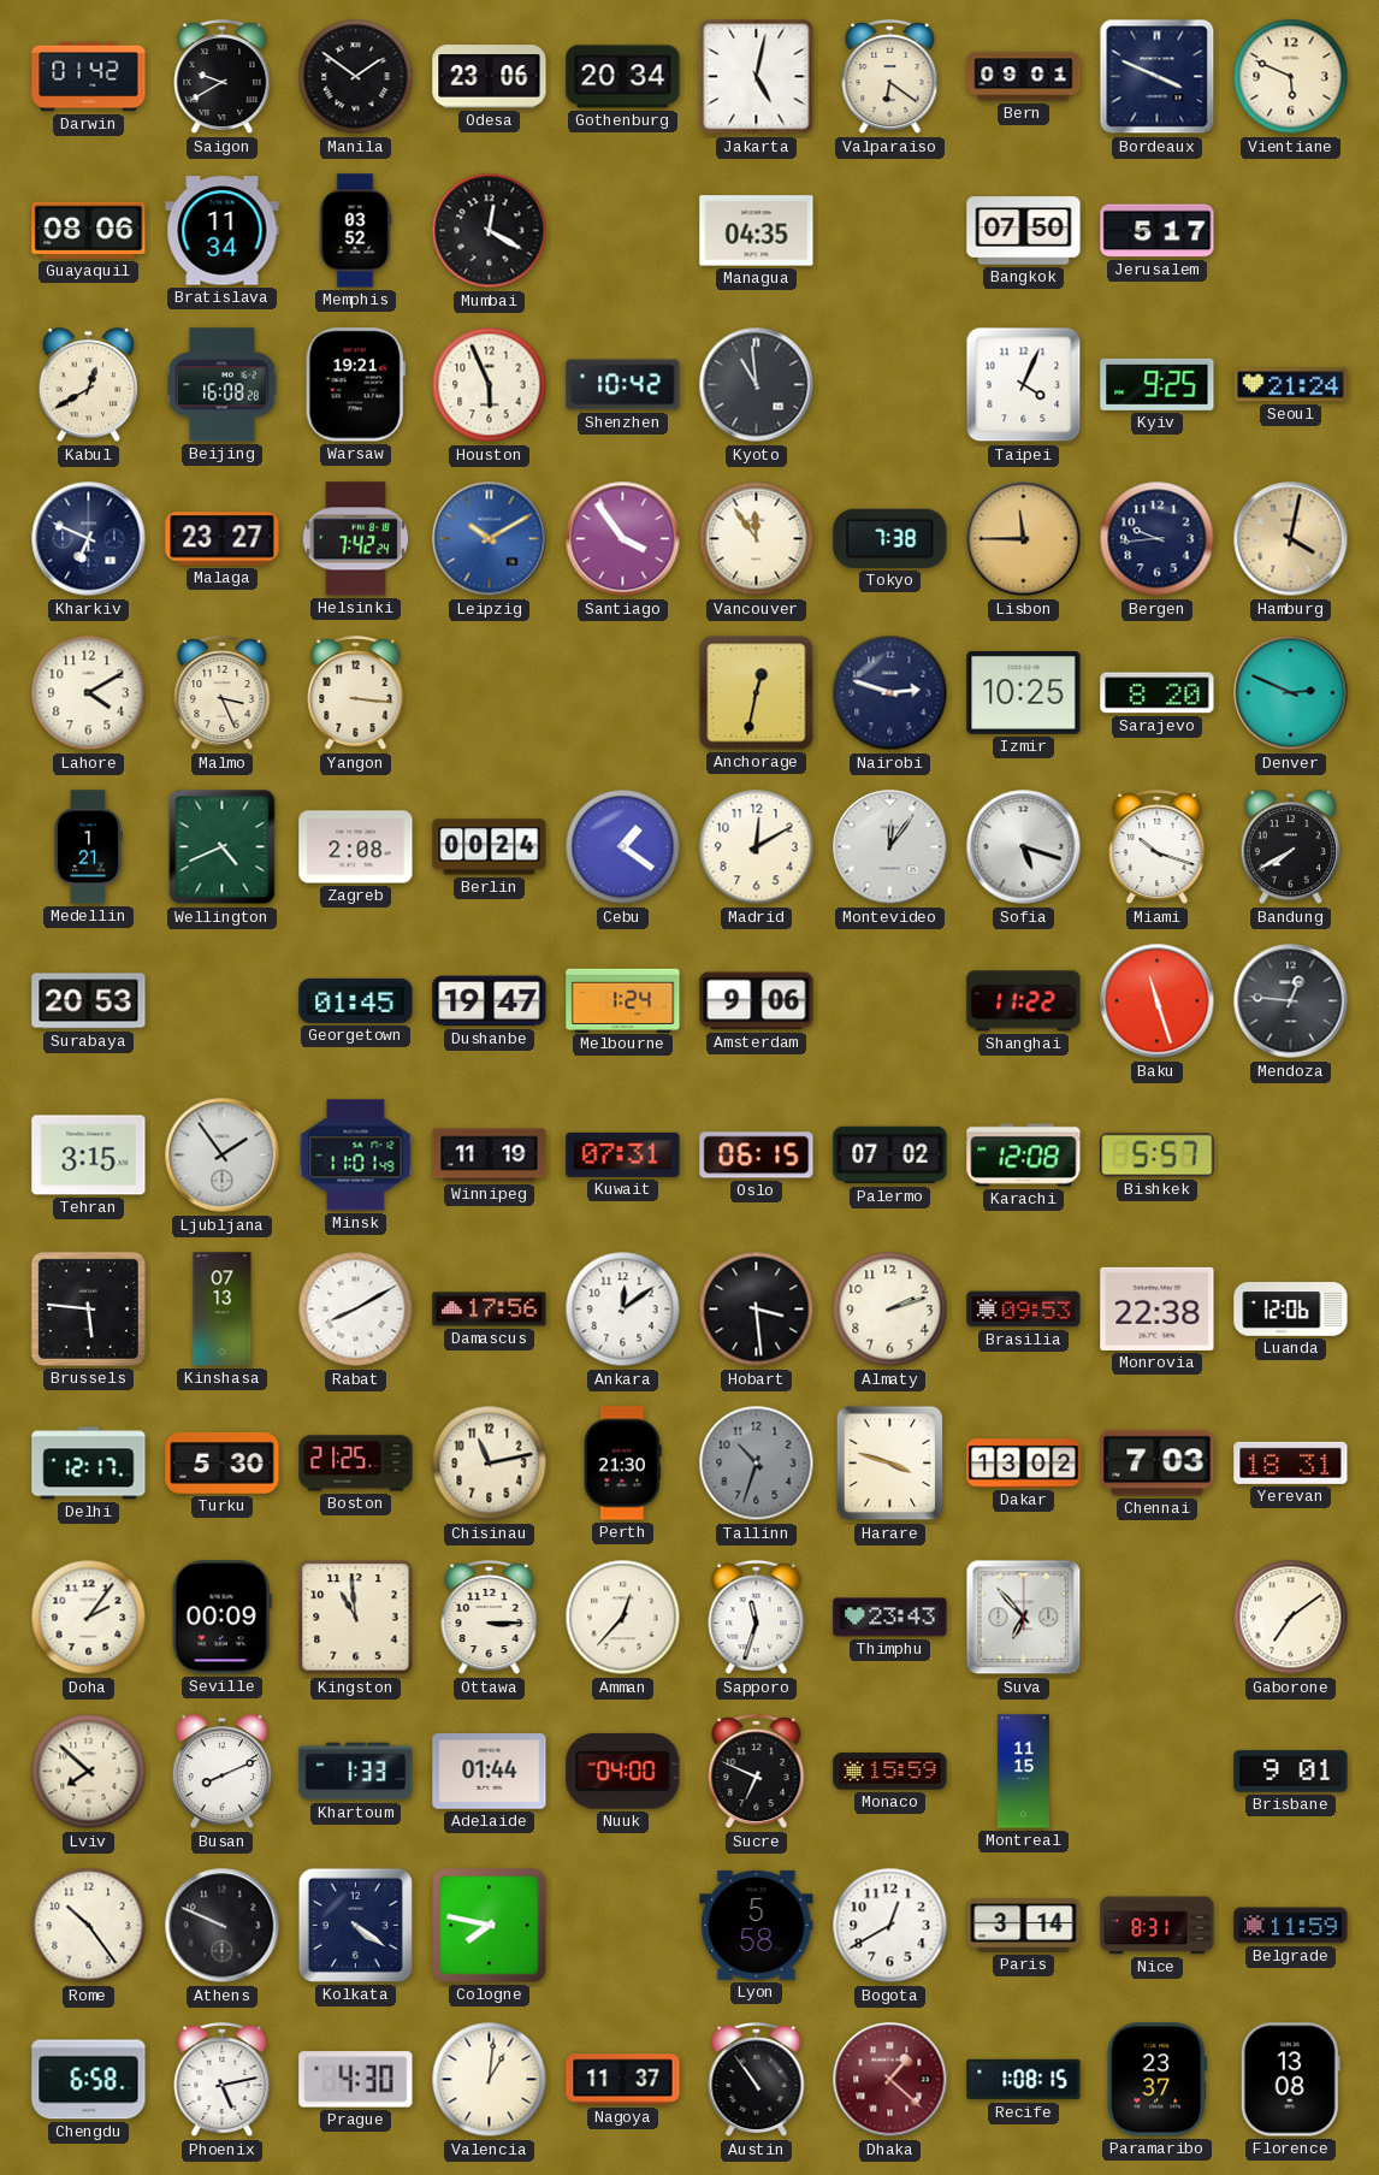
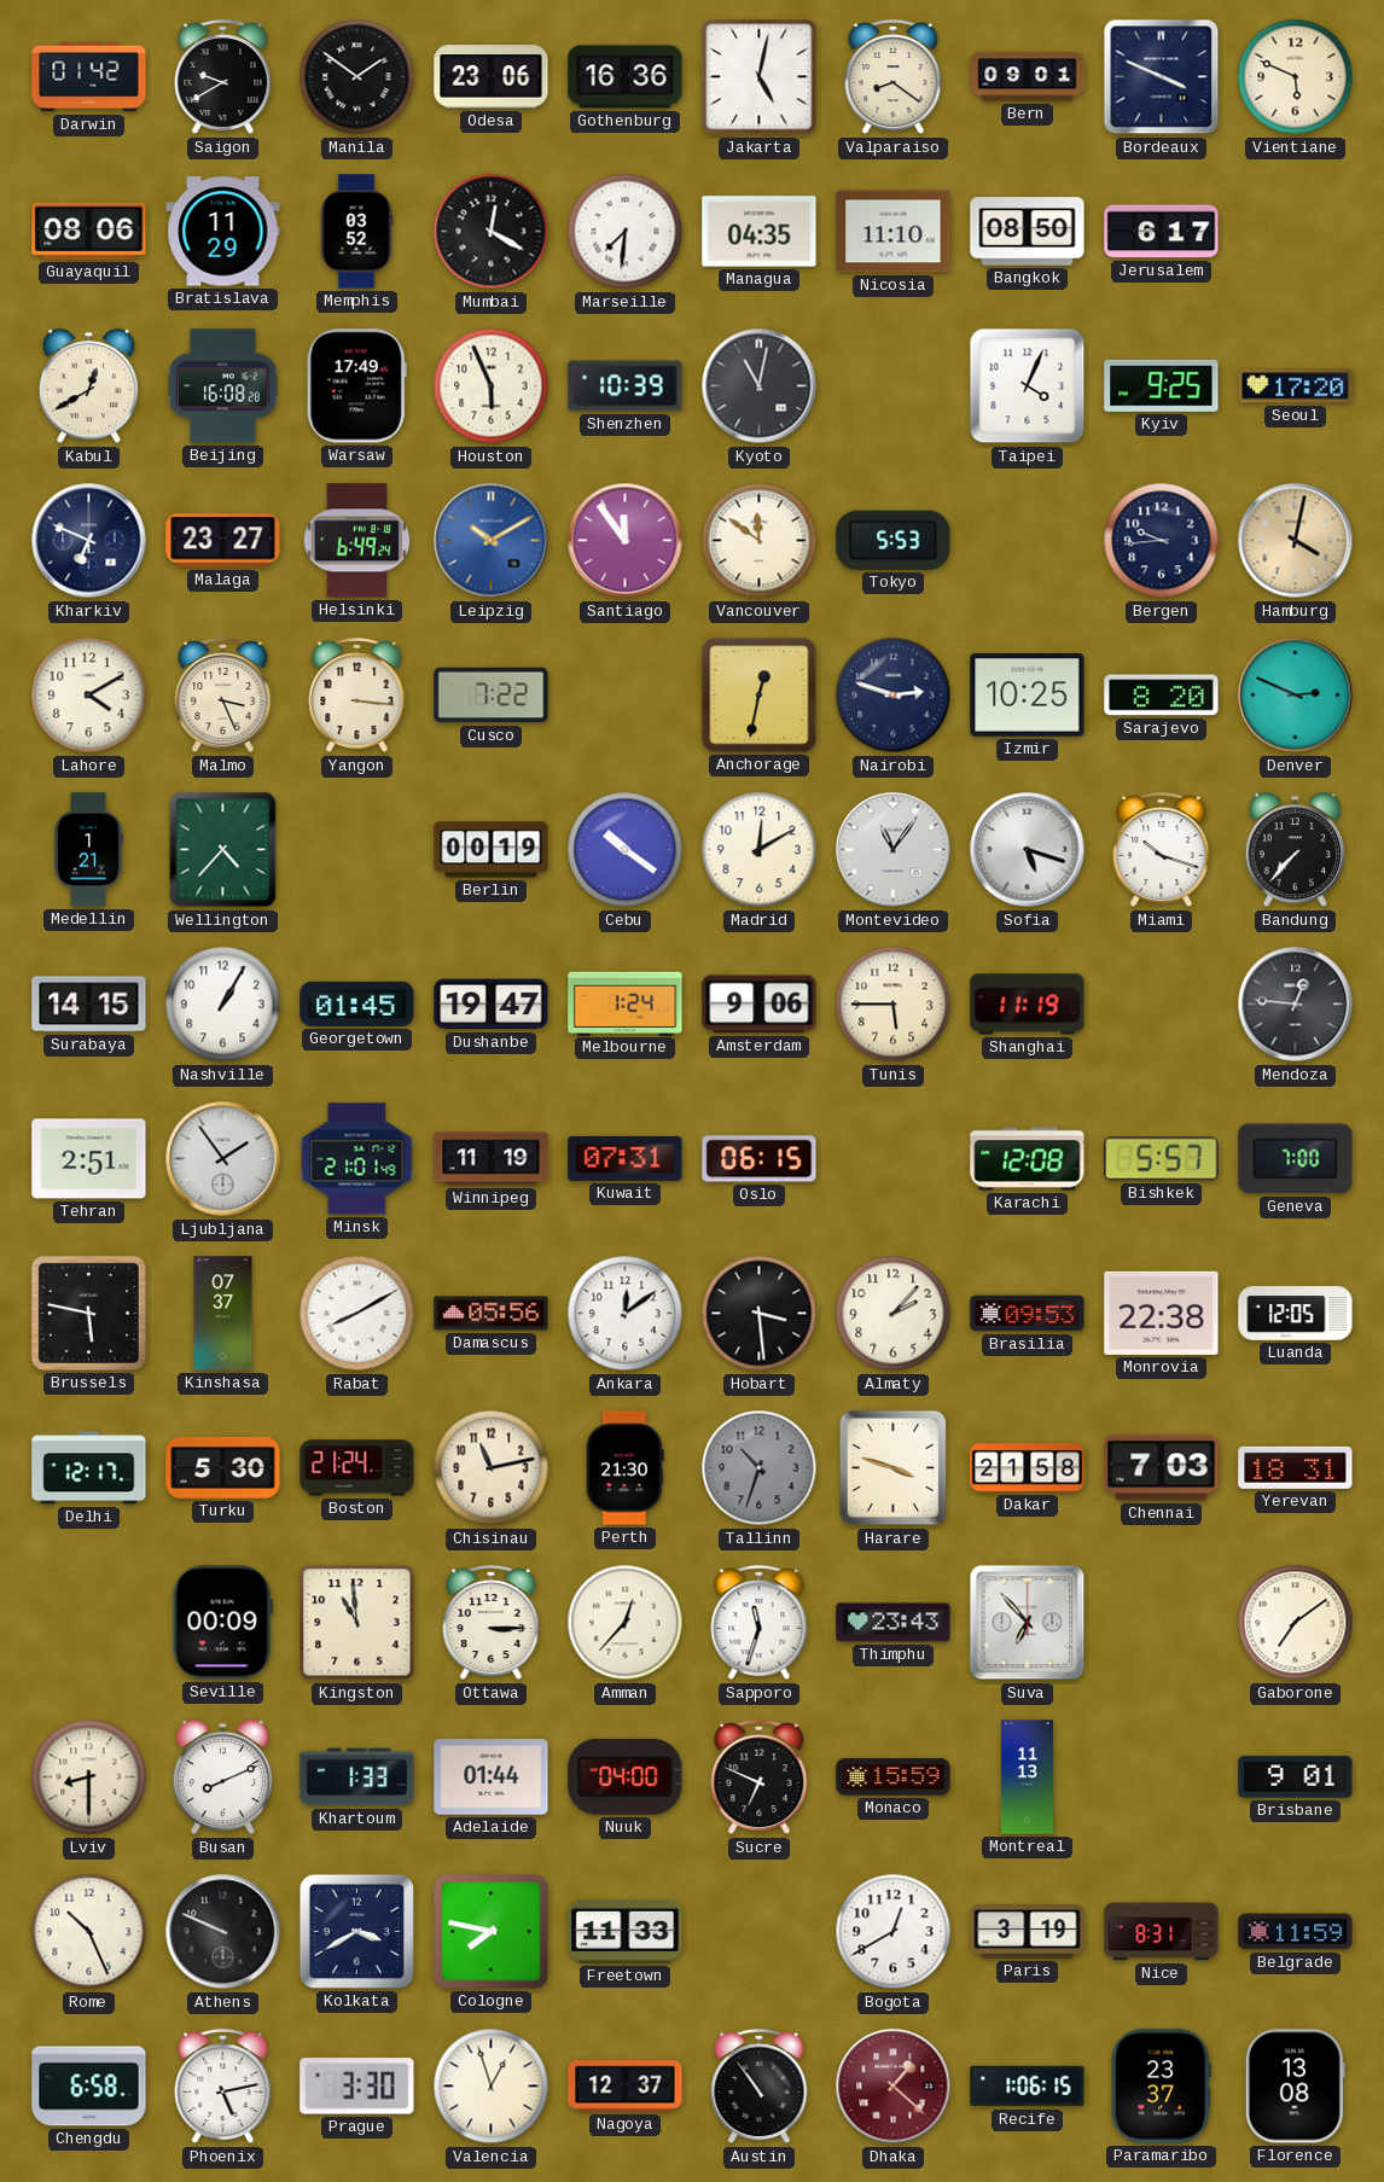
Gothenburg: 20:34 -> 16:36
Valparaiso: 6:21 -> 8:21
Bratislava: 11:34 -> 11:29
Marseille: none -> 7:31
Nicosia: none -> 11:10
Bangkok: 07:50 -> 08:50
Jerusalem: 5:17 -> 6:17
Warsaw: 19:21 -> 17:49
Shenzhen: 10:42 -> 10:39
Kyoto: 10:59 -> 11:02
Seoul: 21:24 -> 17:20
Helsinki: 7:42 -> 6:49
Santiago: 3:54 -> 11:54
Vancouver: 11:54 -> 11:51
Tokyo: 7:38 -> 5:53
Lisbon: 11:45 -> none
Cusco: none -> 7:22
Wellington: 4:41 -> 4:37
Zagreb: 2:08 -> none
Berlin: 00:24 -> 00:19
Cebu: 1:21 -> 10:21
Montevideo: 12:06 -> 11:06
Bandung: 7:40 -> 7:37
Surabaya: 20:53 -> 14:15
Nashville: none -> 1:05
Tunis: none -> 5:45
Shanghai: 11:22 -> 11:19
Baku: 11:27 -> none
Tehran: 3:15 -> 2:51
Minsk: 11:01 -> 21:01
Palermo: 07:02 -> none
Geneva: none -> 7:00
Brussels: 5:46 -> 5:47
Kinshasa: 07:13 -> 07:37
Damascus: 17:56 -> 05:56
Almaty: 2:12 -> 2:07
Luanda: 12:06 -> 12:05
Boston: 21:25 -> 21:24
Dakar: 13:02 -> 21:58
Doha: 2:06 -> none
Lviv: 7:52 -> 8:30
Montreal: 11:15 -> 11:13
Rome: 10:24 -> 10:26
Kolkata: 4:21 -> 3:40
Freetown: none -> 11:33
Lyon: 5:58 -> none
Paris: 3:14 -> 3:19
Prague: 4:30 -> 3:30
Valencia: 1:01 -> 12:57
Nagoya: 11:37 -> 12:37
Recife: 1:08 -> 1:06
